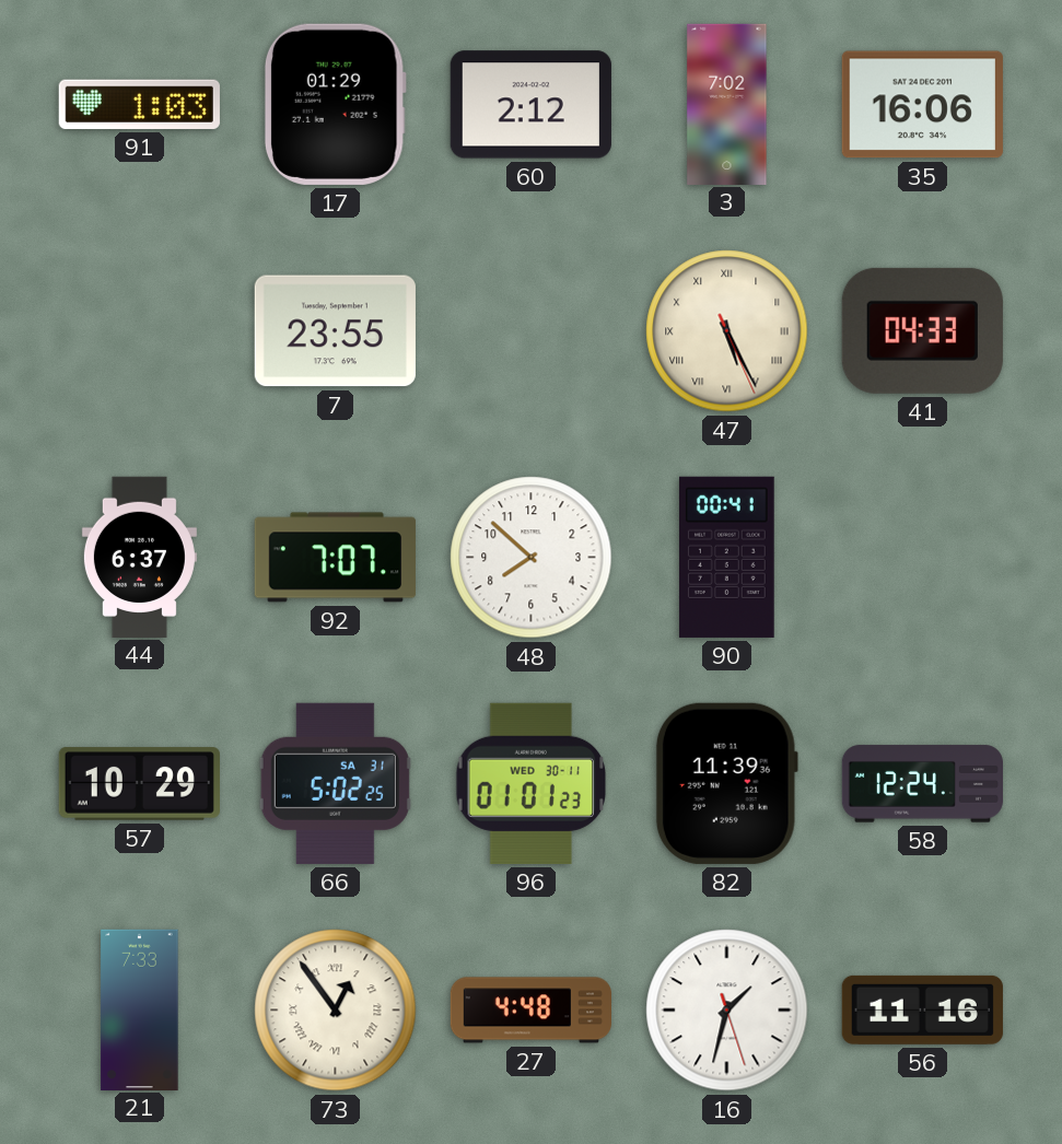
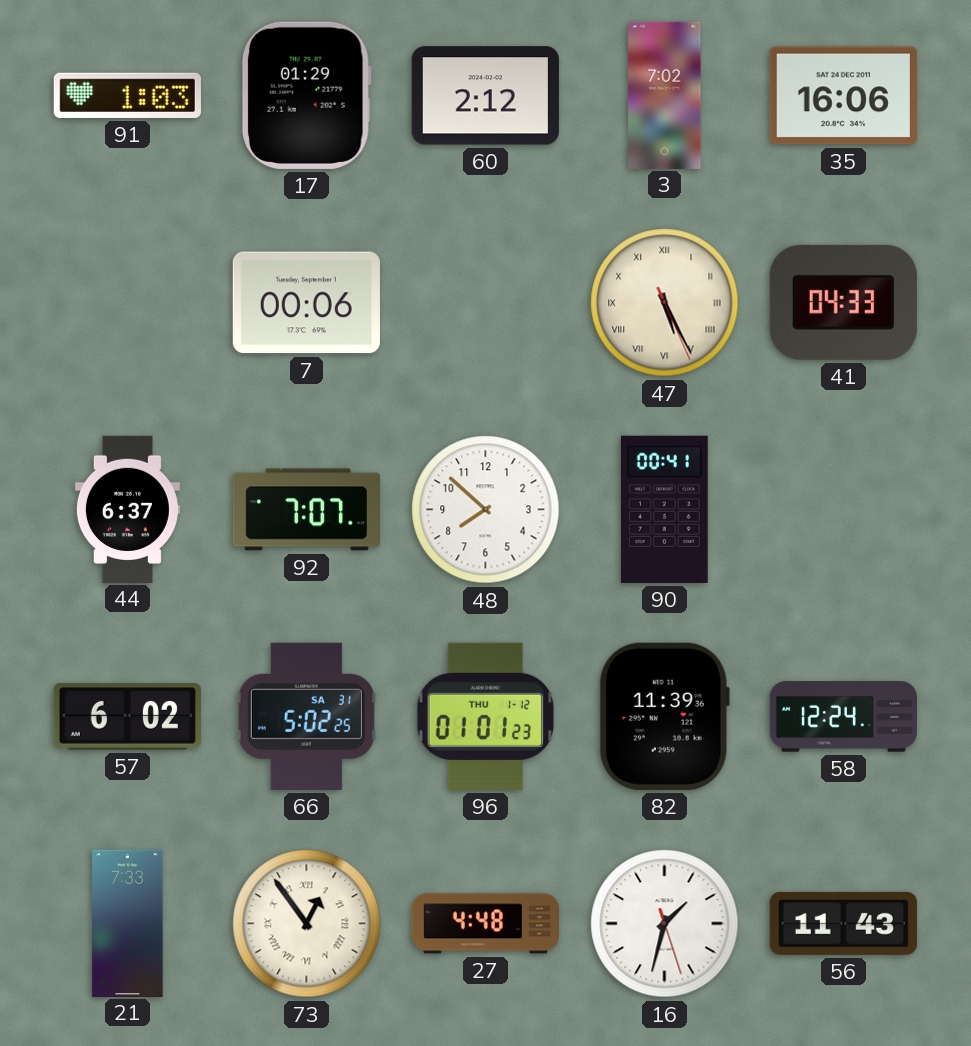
7: 23:55 -> 00:06
57: 10:29 -> 6:02
96 date: WED 30-11 -> THU 1-12
56: 11:16 -> 11:43
